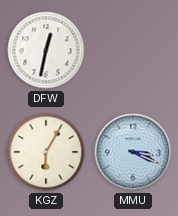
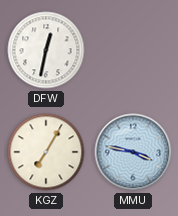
KGZ: 6:05 -> 7:05
MMU: 3:19 -> 3:47
